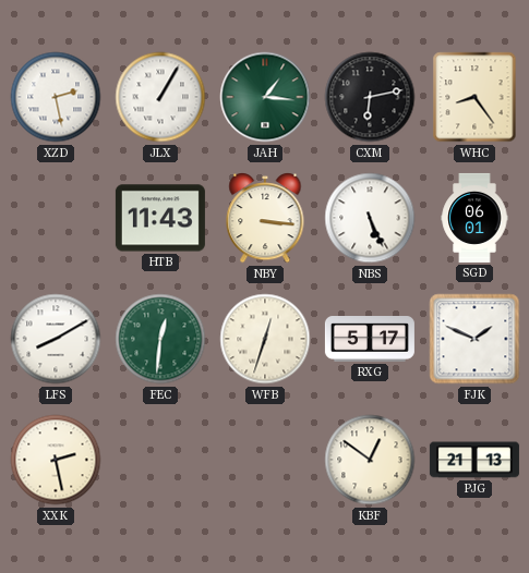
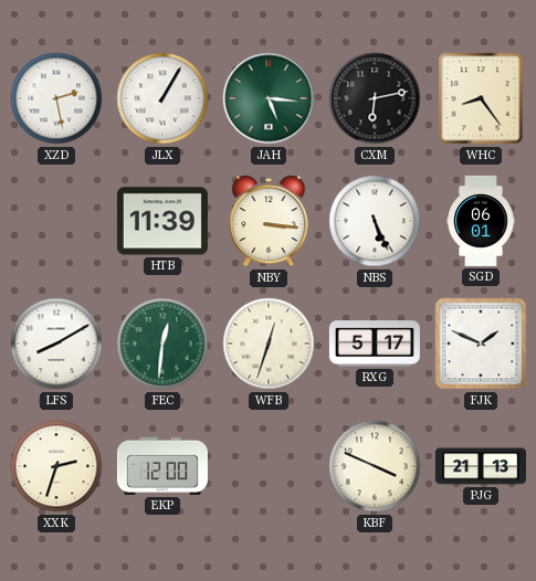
JAH: 1:16 -> 5:16
HTB: 11:43 -> 11:39
XXK: 2:28 -> 2:33
EKP: none -> 12:00
KBF: 12:51 -> 3:49
